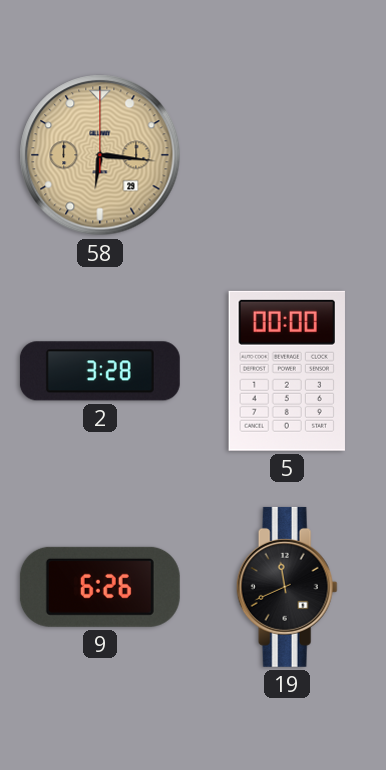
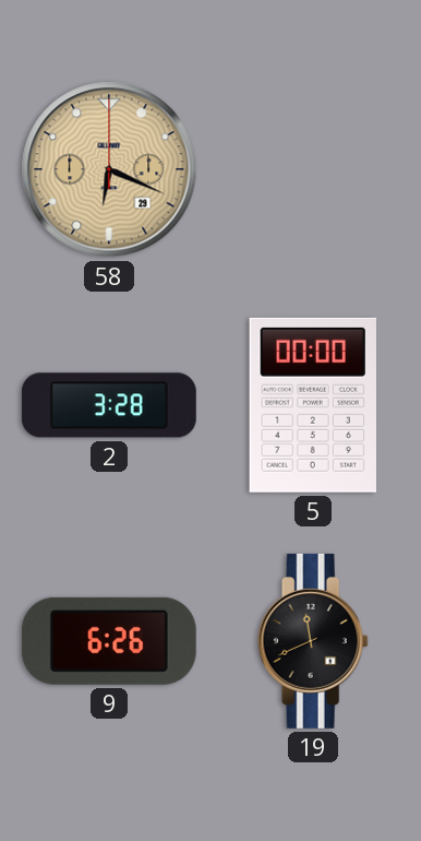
58: 6:16 -> 6:19
